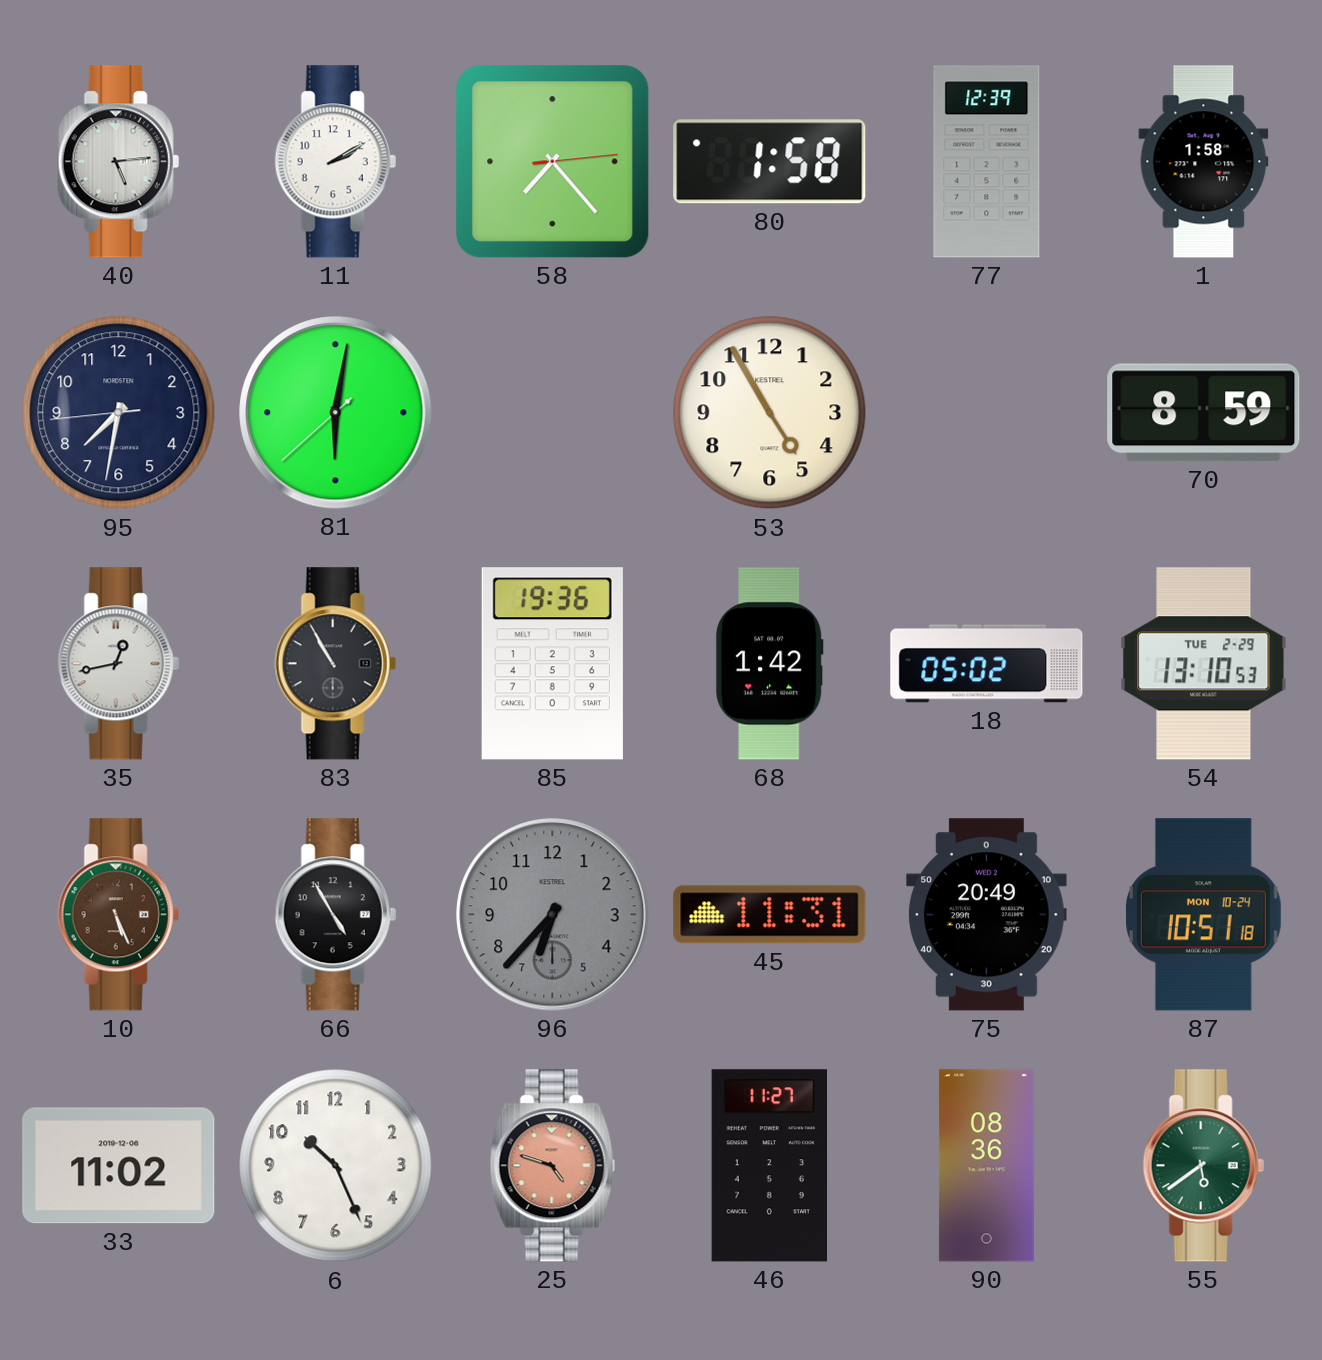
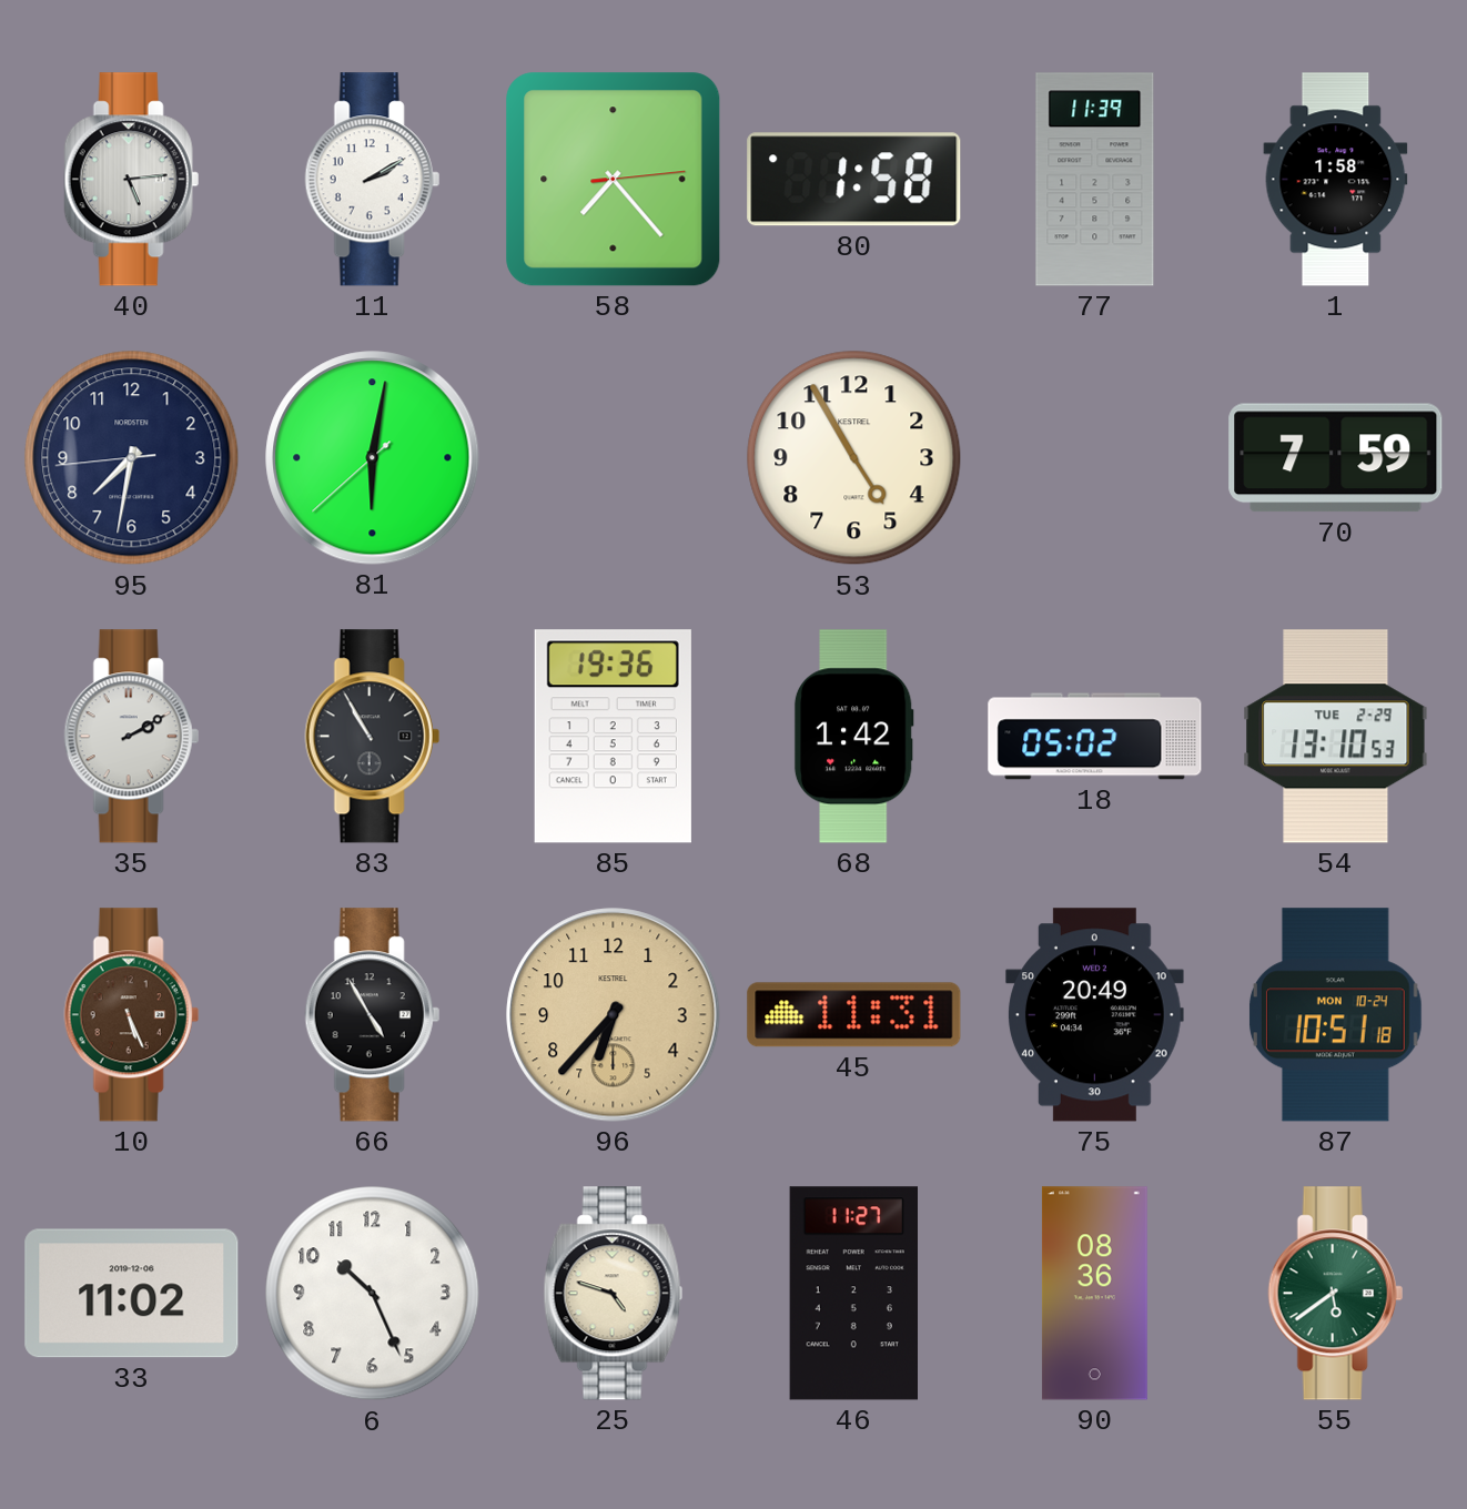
77: 12:39 -> 11:39
70: 8:59 -> 7:59
35: 12:43 -> 2:10
96 dial: grey -> champagne
25 dial: salmon -> cream
